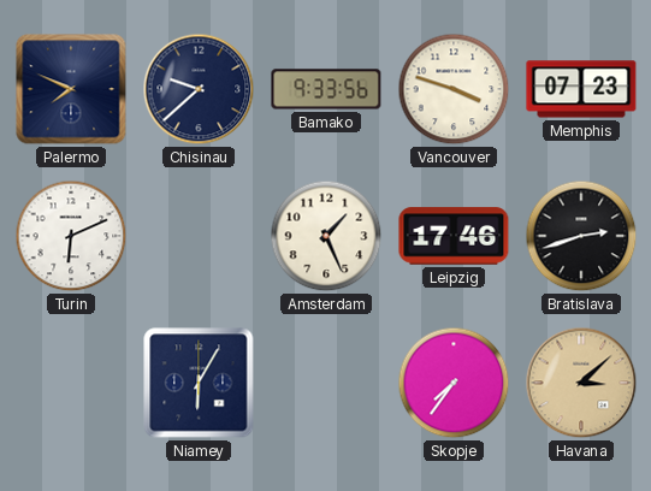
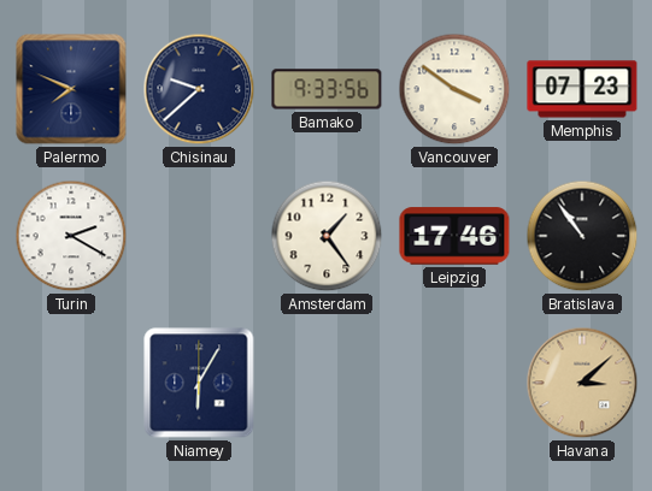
Vancouver: 3:48 -> 3:51
Turin: 6:11 -> 2:20
Amsterdam: 1:26 -> 1:24
Bratislava: 2:42 -> 10:54
Skopje: 7:36 -> none
